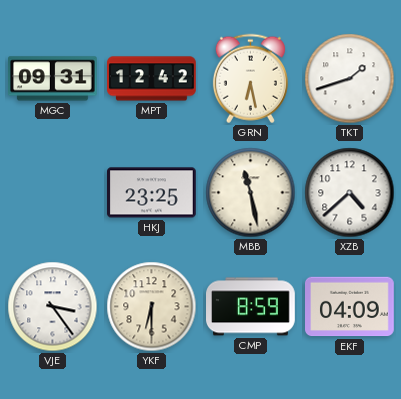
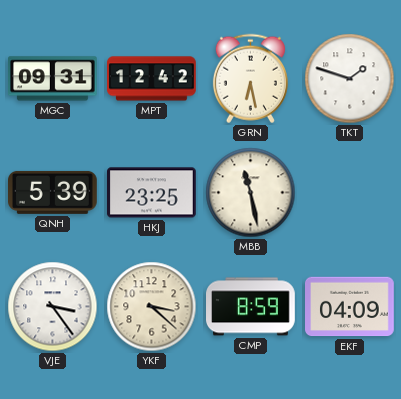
TKT: 1:42 -> 1:48
QNH: none -> 5:39
XZB: 4:38 -> none
YKF: 6:30 -> 3:22
